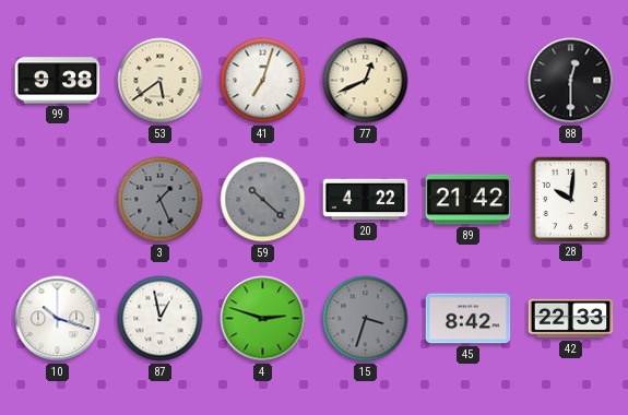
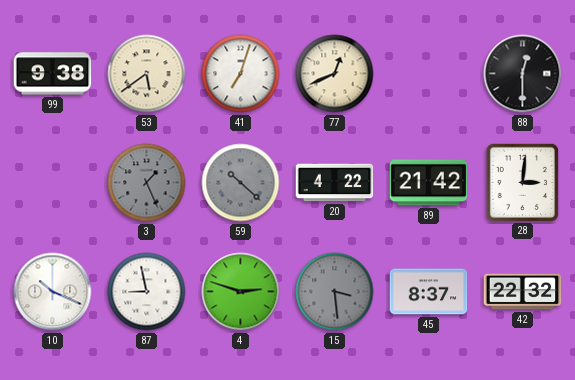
28: 10:01 -> 3:01
10: 10:18 -> 10:19
87: 12:58 -> 8:58
15: 3:33 -> 3:29
45: 8:42 -> 8:37
42: 22:33 -> 22:32
